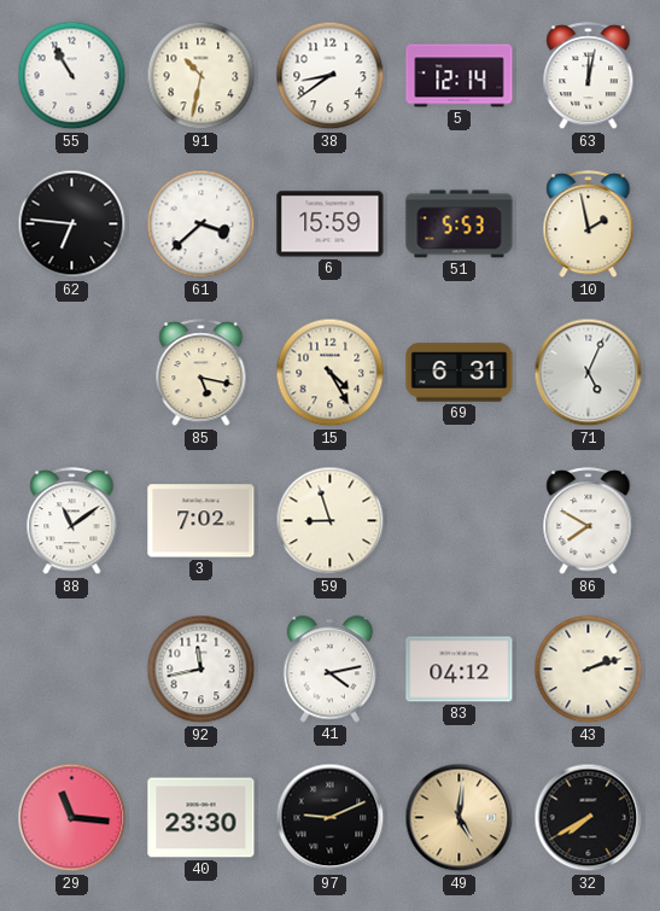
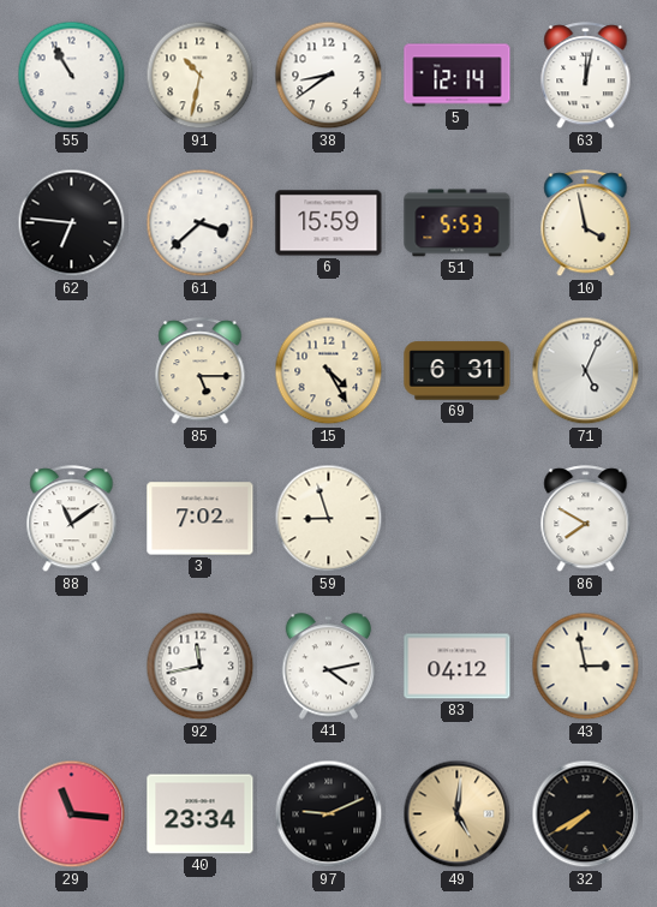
10: 1:58 -> 3:58
85: 5:17 -> 5:15
43: 2:12 -> 2:58
40: 23:30 -> 23:34
